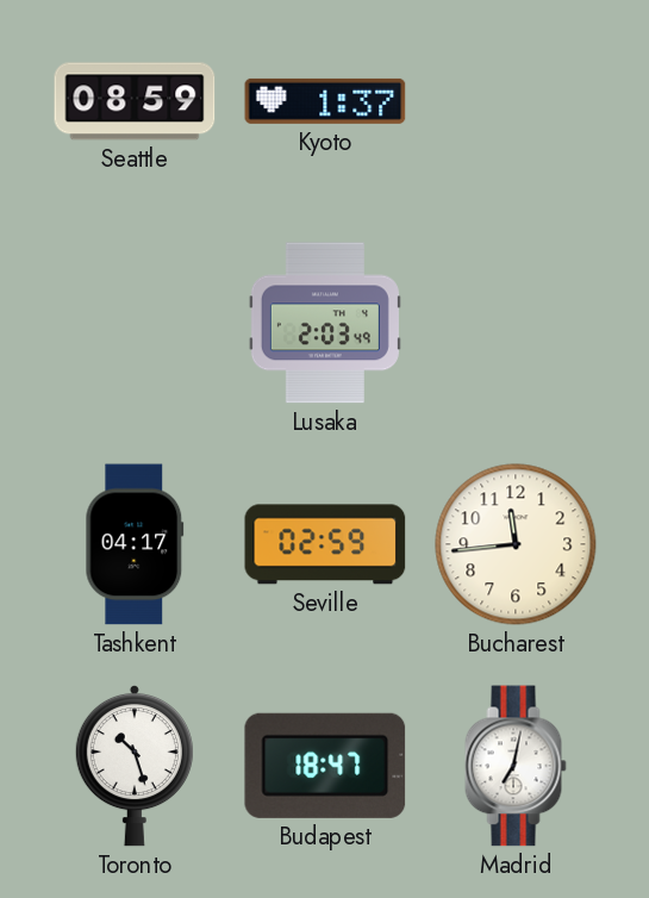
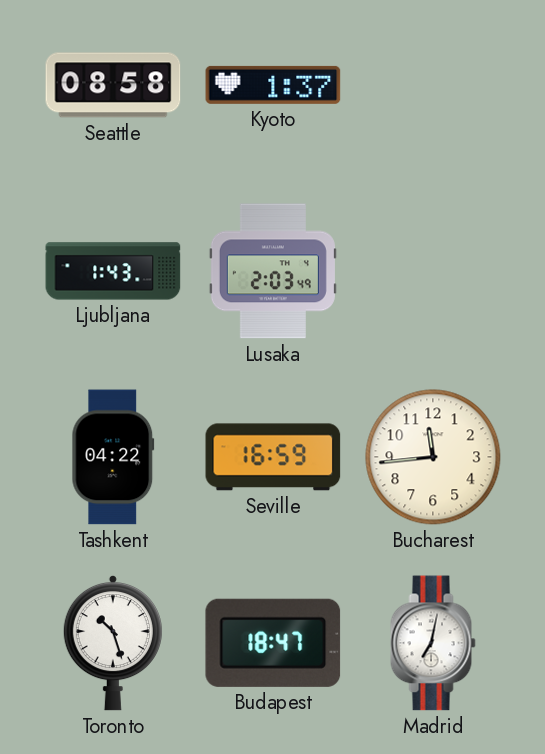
Seattle: 08:59 -> 08:58
Ljubljana: none -> 1:43
Tashkent: 04:17 -> 04:22
Seville: 02:59 -> 16:59
